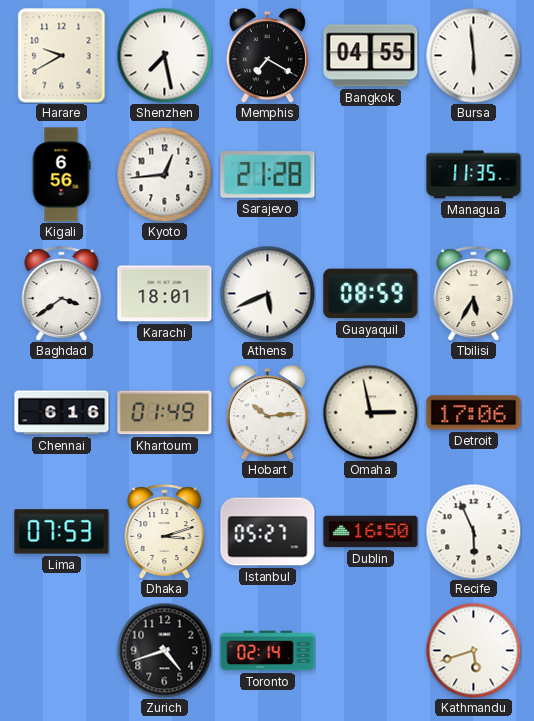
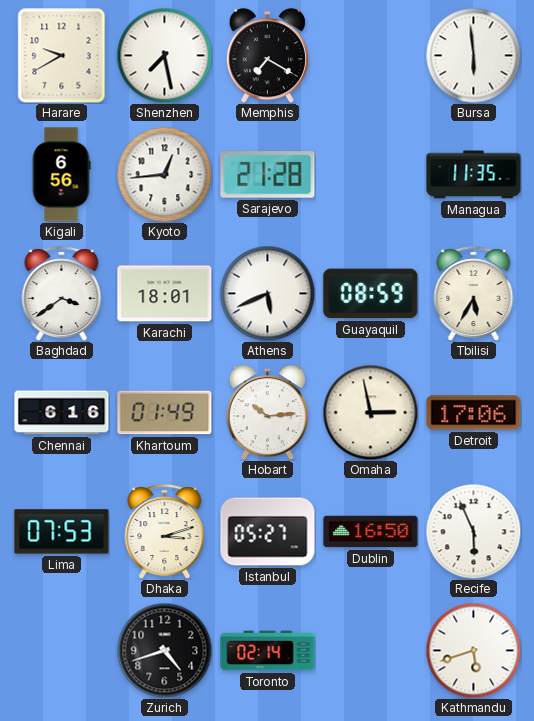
Bangkok: 04:55 -> none
